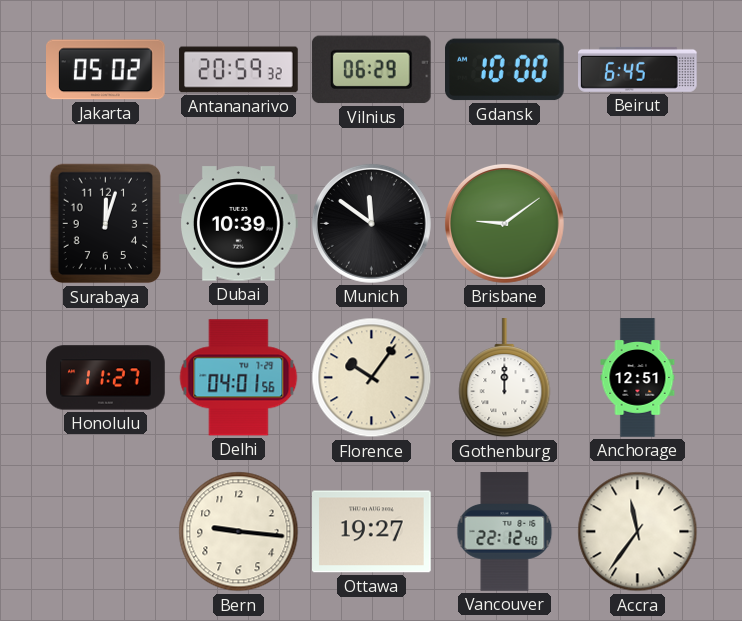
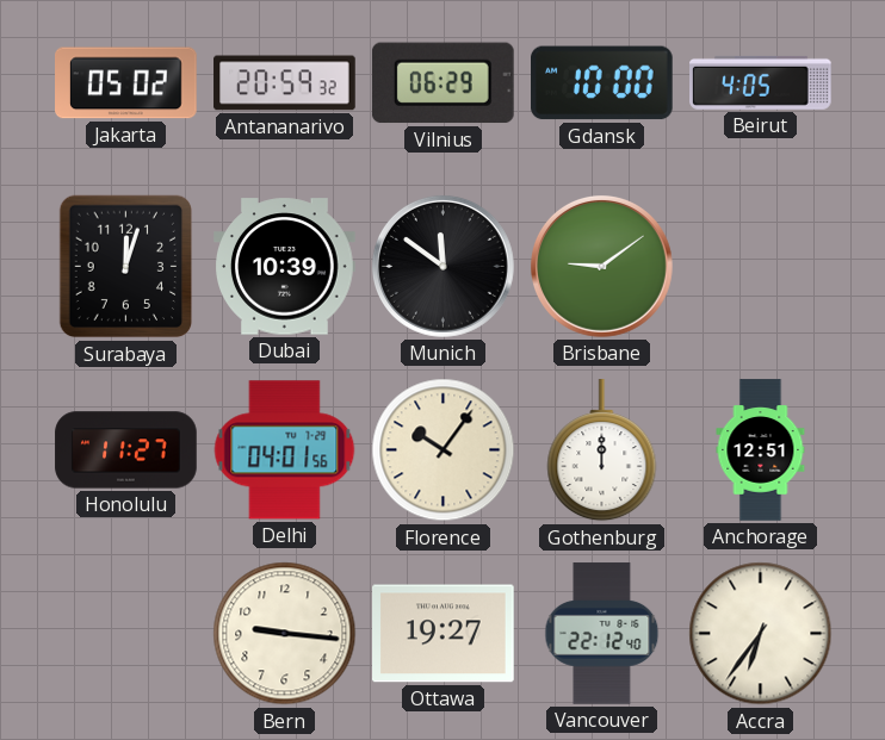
Beirut: 6:45 -> 4:05
Accra: 11:36 -> 6:36
